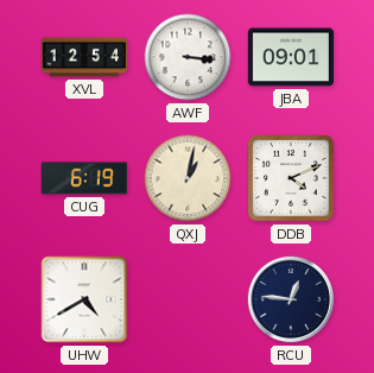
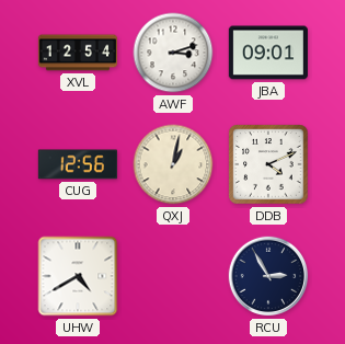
AWF: 3:16 -> 3:12
CUG: 6:19 -> 12:56
RCU: 12:46 -> 2:55
